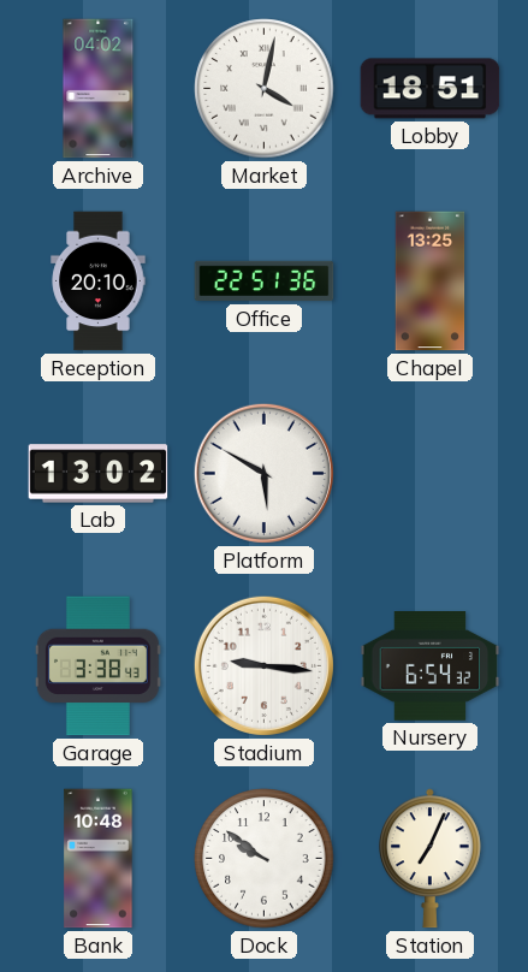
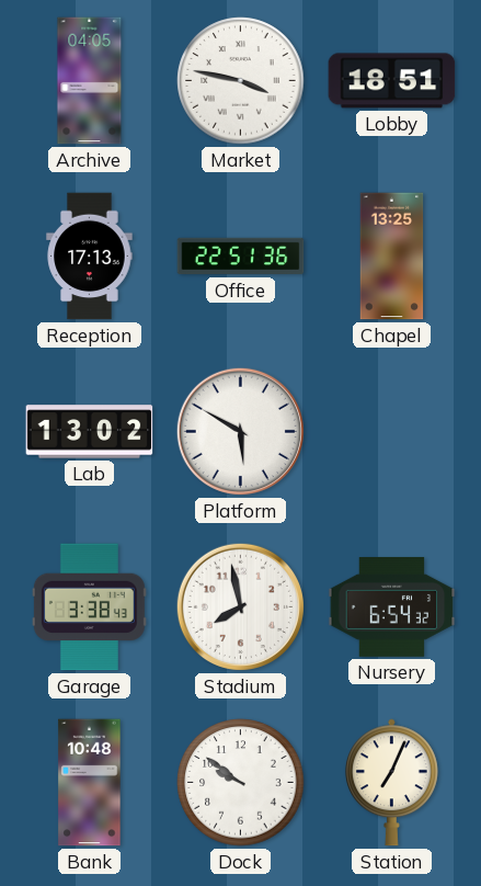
Archive: 04:02 -> 04:05
Market: 4:02 -> 3:47
Reception: 20:10 -> 17:13
Stadium: 9:16 -> 7:58
